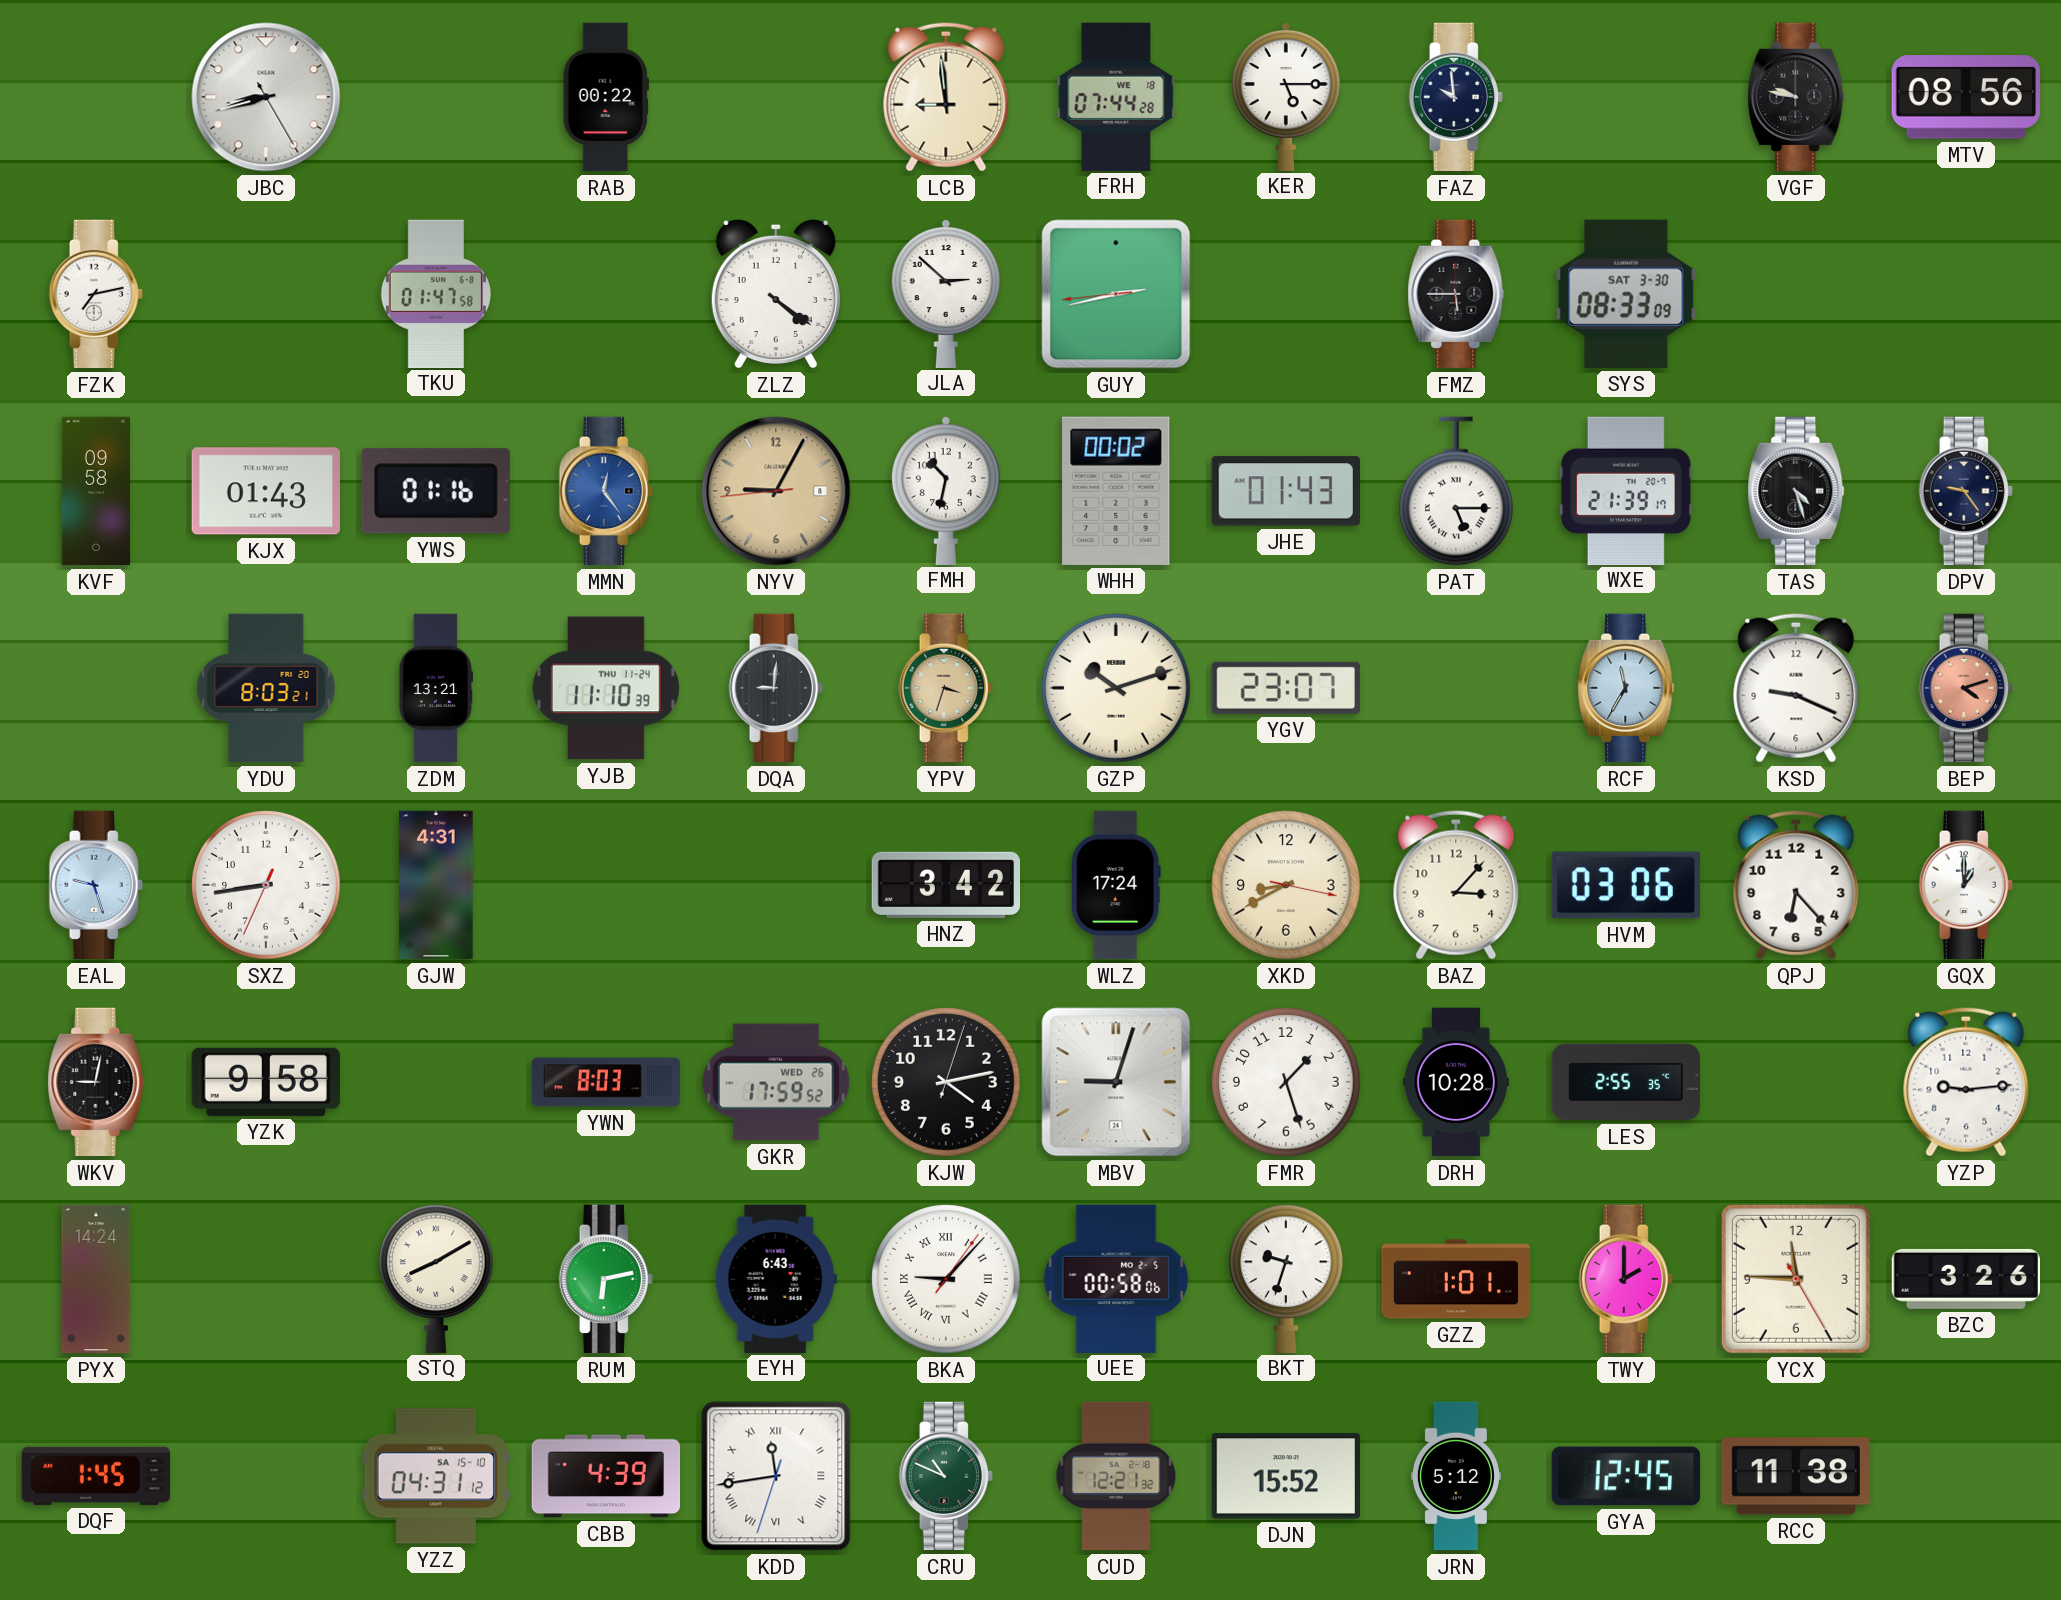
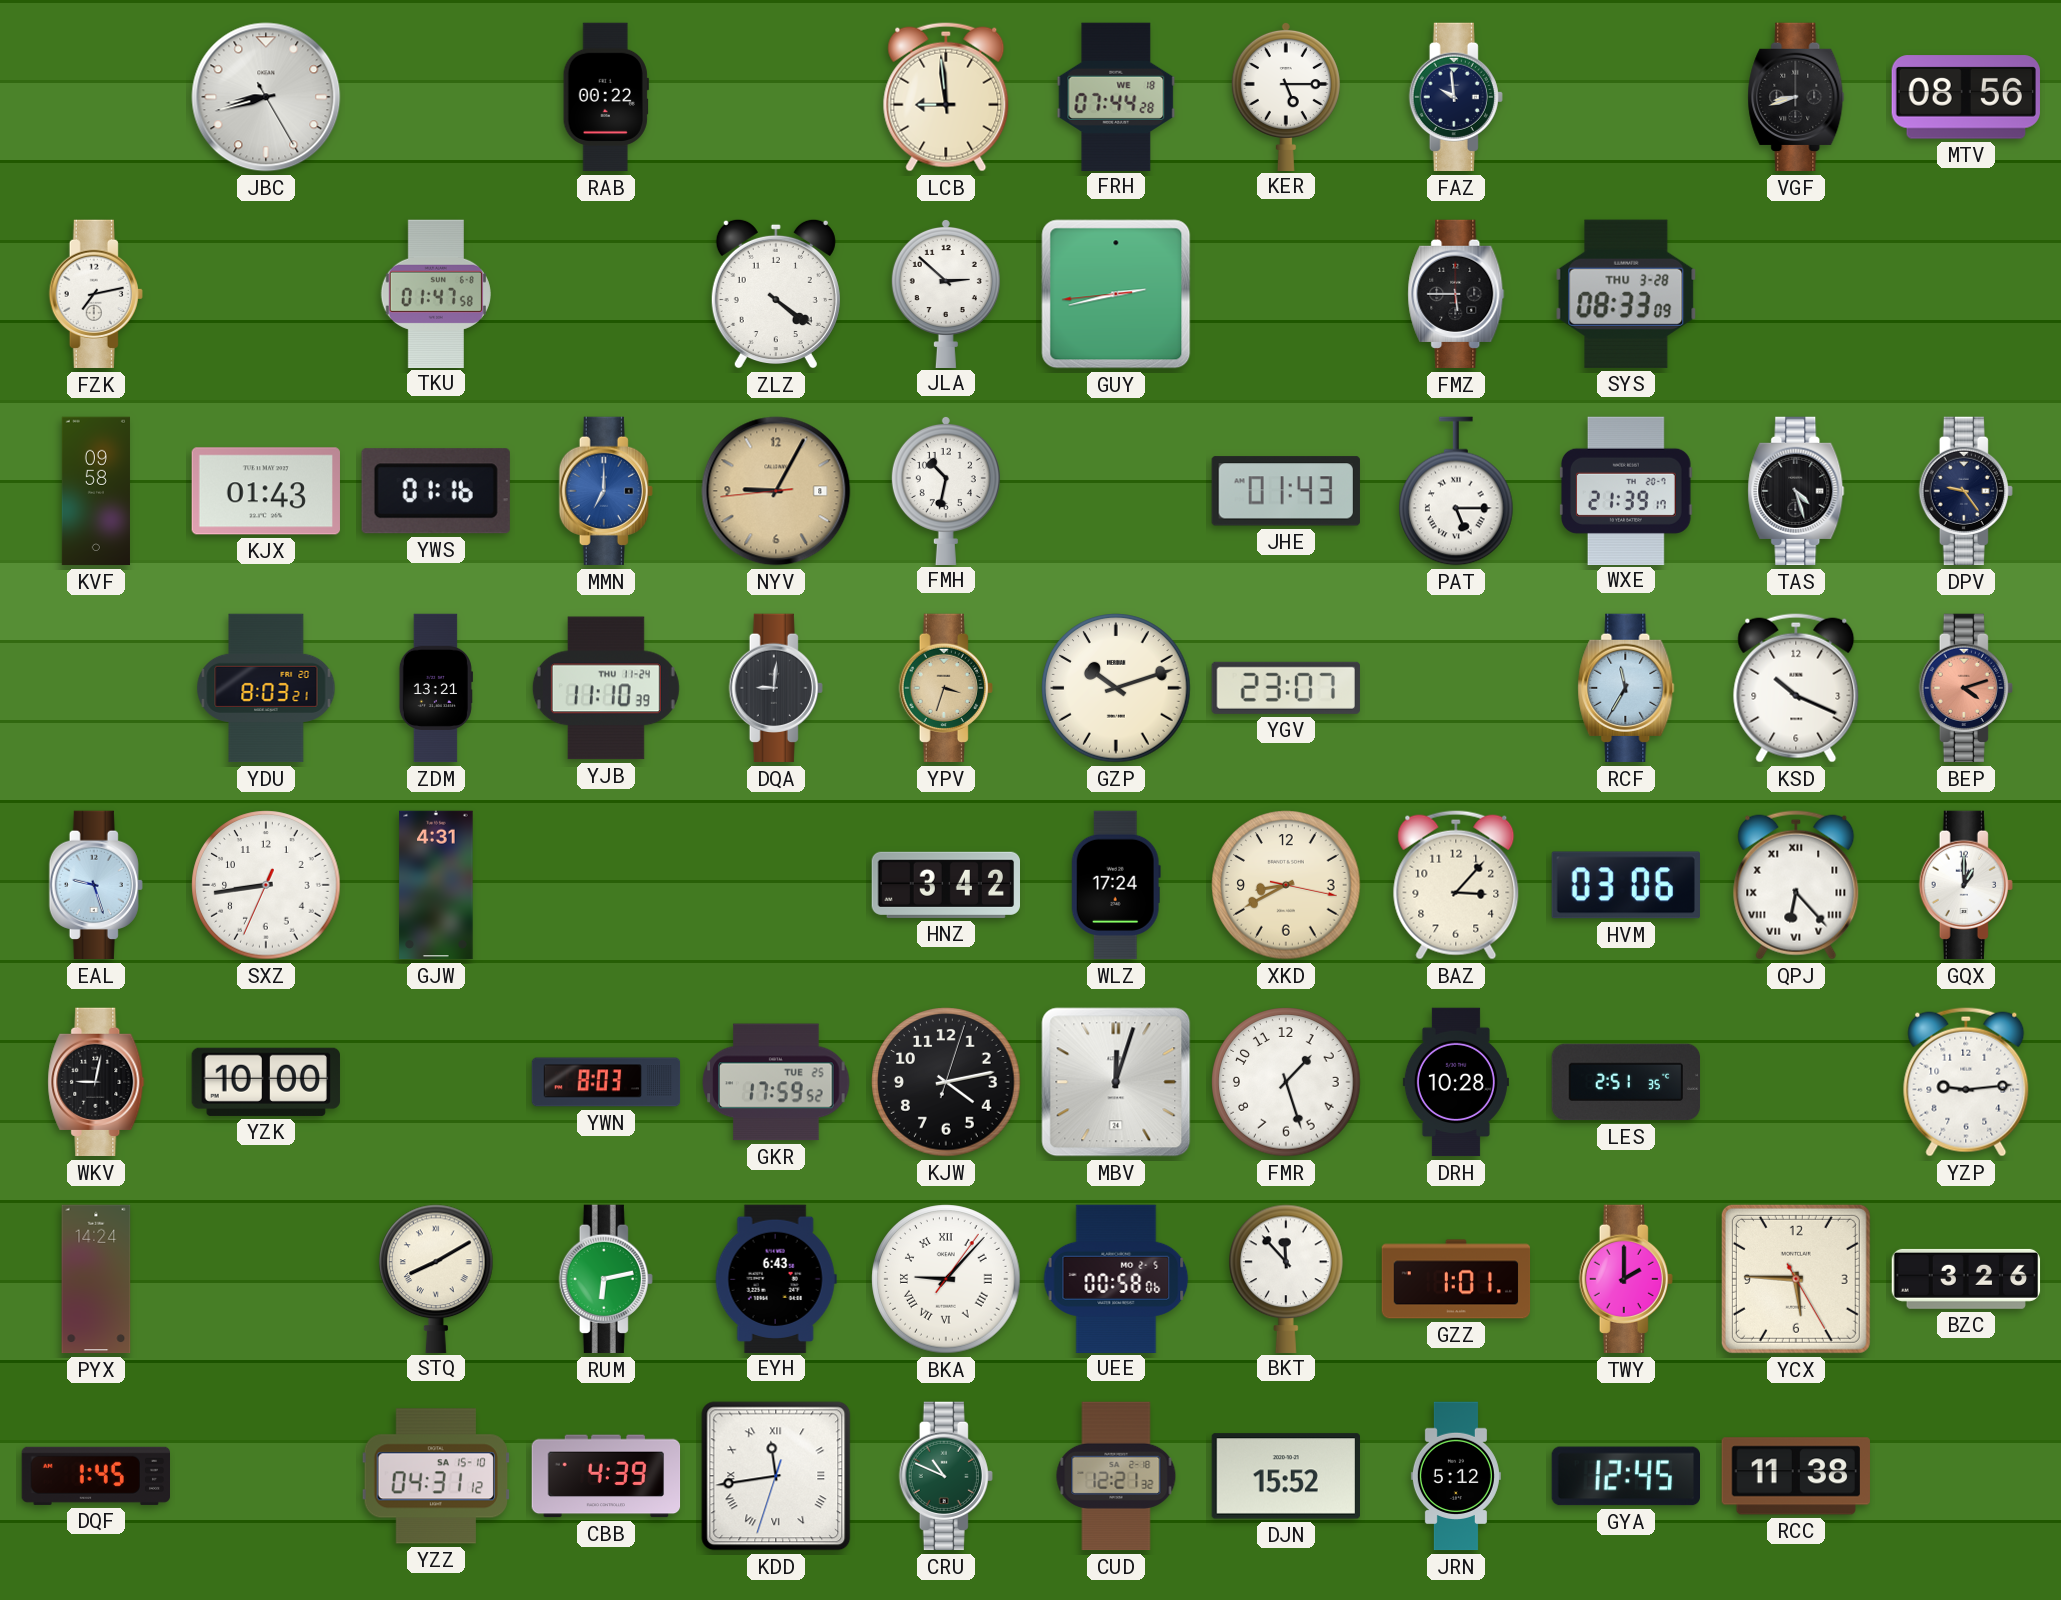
VGF: 9:47 -> 8:42
SYS date: SAT 3-30 -> THU 3-28
MMN: 12:24 -> 7:00
WHH: 00:02 -> none
KSD: 9:19 -> 10:19
QPJ numerals: Arabic -> Roman
YZK: 9:58 -> 10:00
GKR date: WED 26 -> TUE 25
MBV: 9:03 -> 12:03
LES: 2:55 -> 2:51
BKT: 9:33 -> 11:53
YCX: 11:45 -> 5:45
